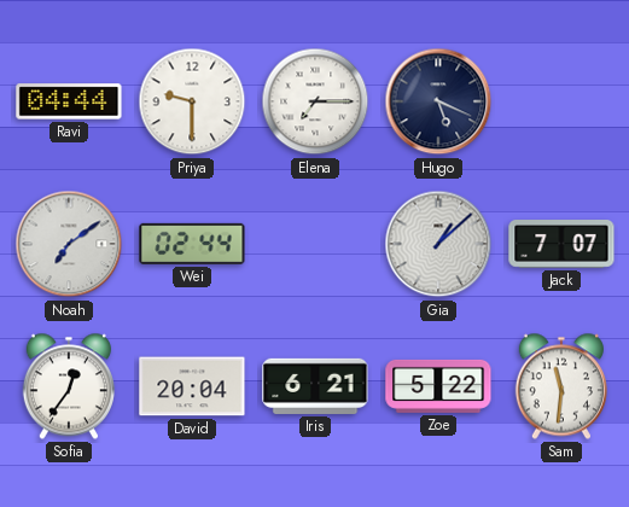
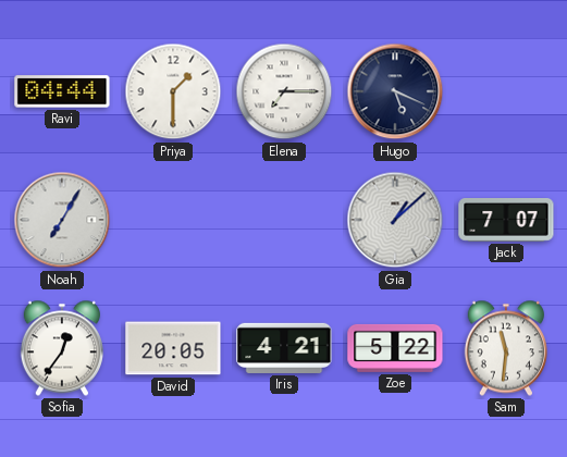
Priya: 9:30 -> 1:30
Noah: 7:09 -> 7:05
Wei: 02:44 -> none
David: 20:04 -> 20:05
Iris: 6:21 -> 4:21
